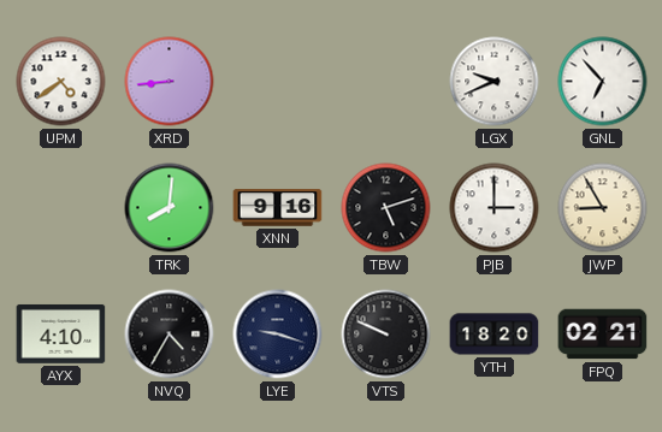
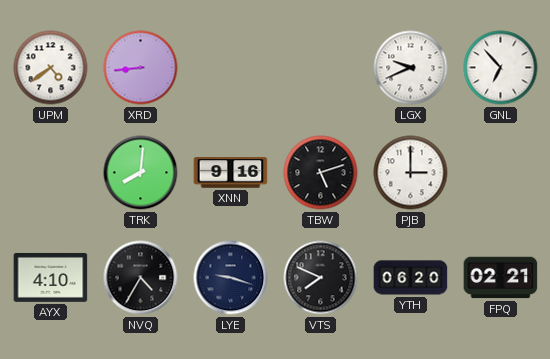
JWP: 8:55 -> none
VTS: 9:49 -> 7:49
YTH: 18:20 -> 06:20
